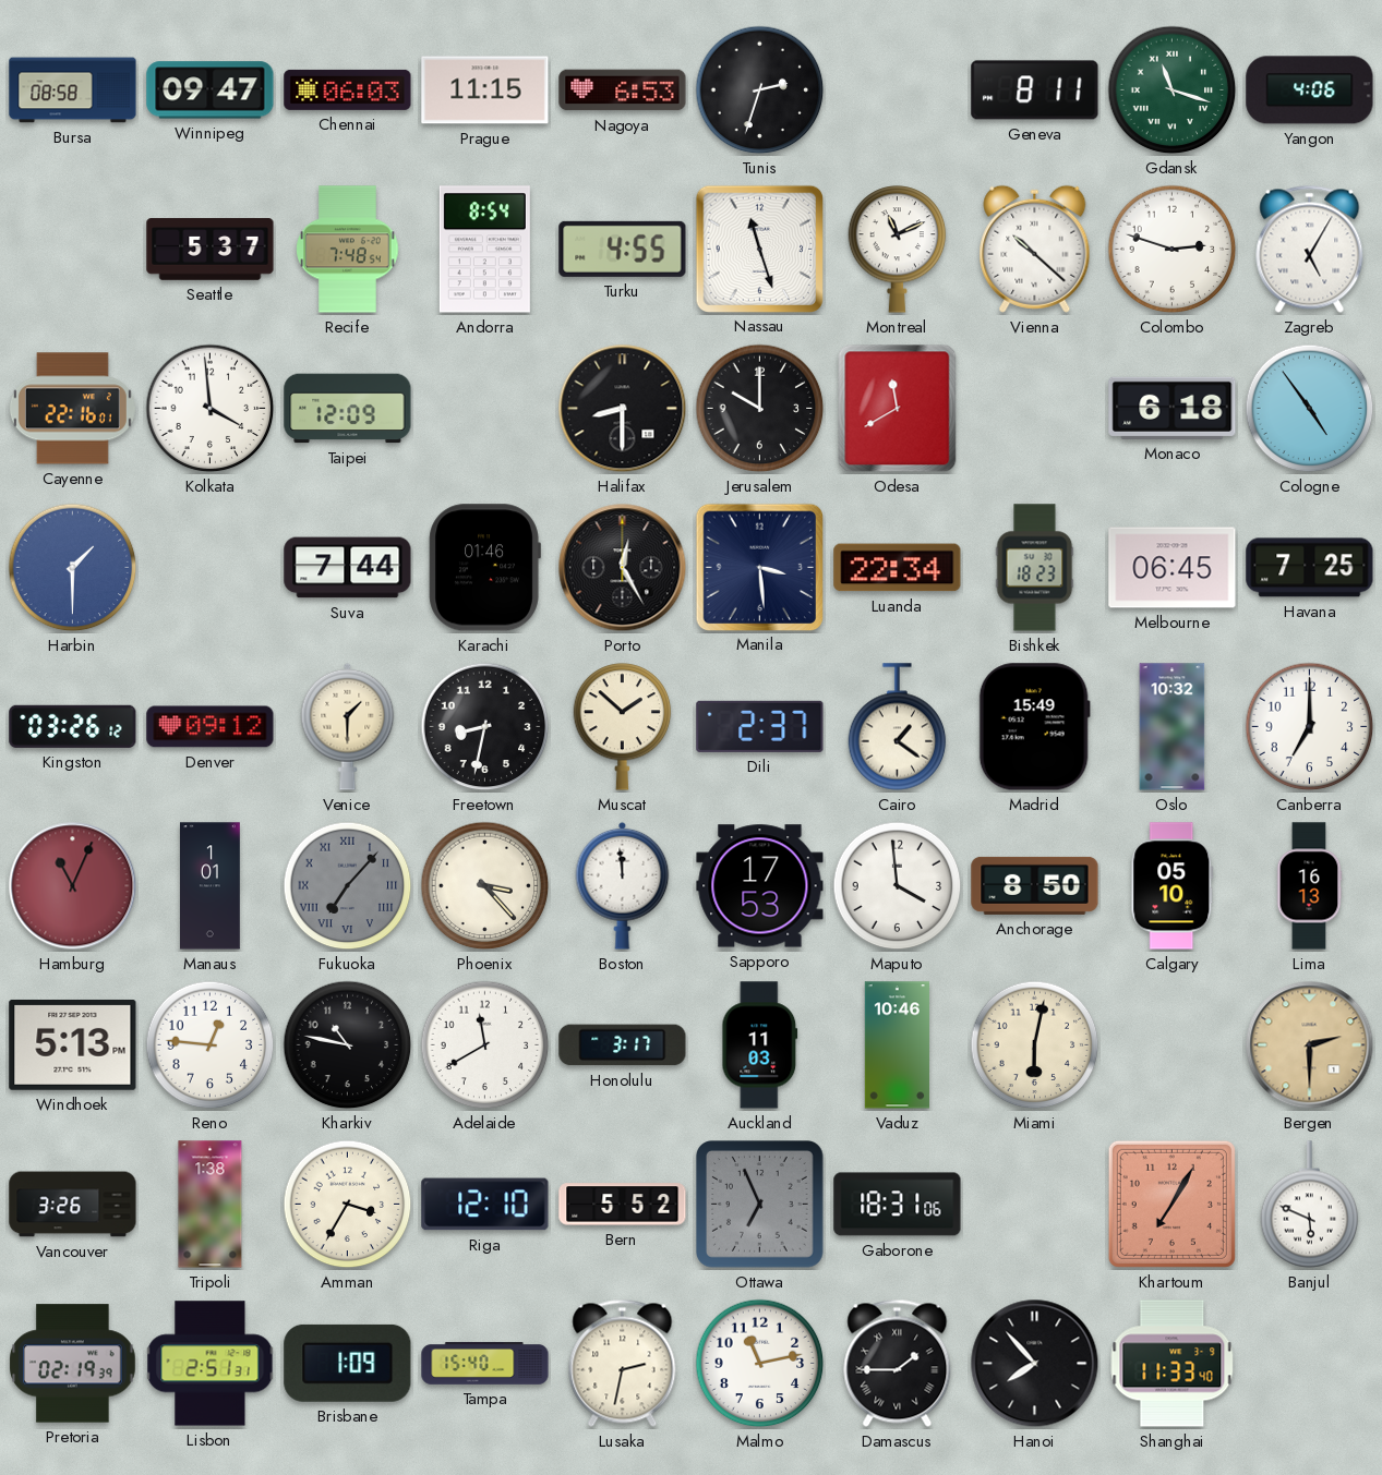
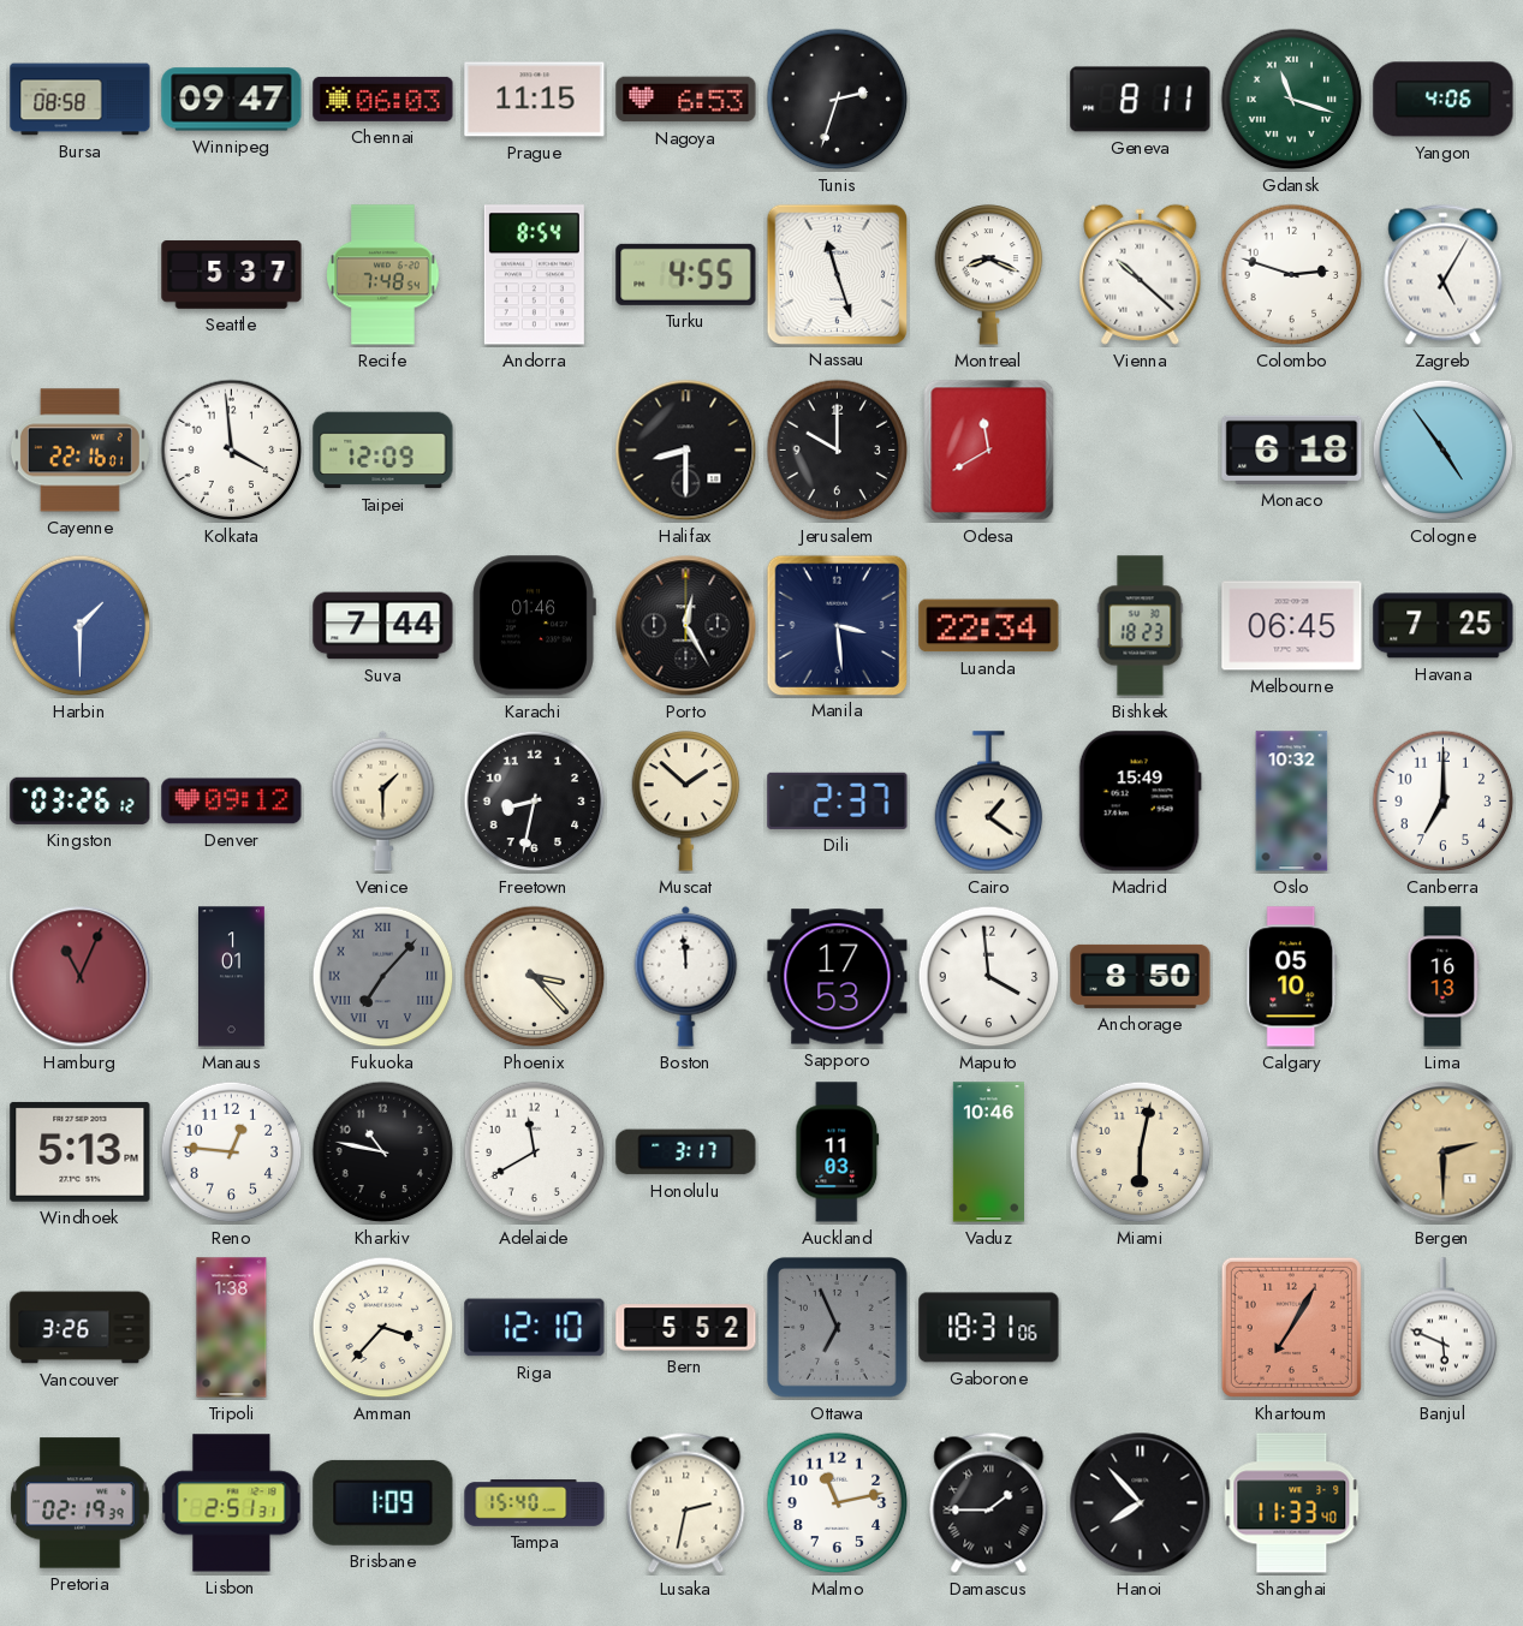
Montreal: 11:11 -> 8:19
Amman: 3:35 -> 3:37
